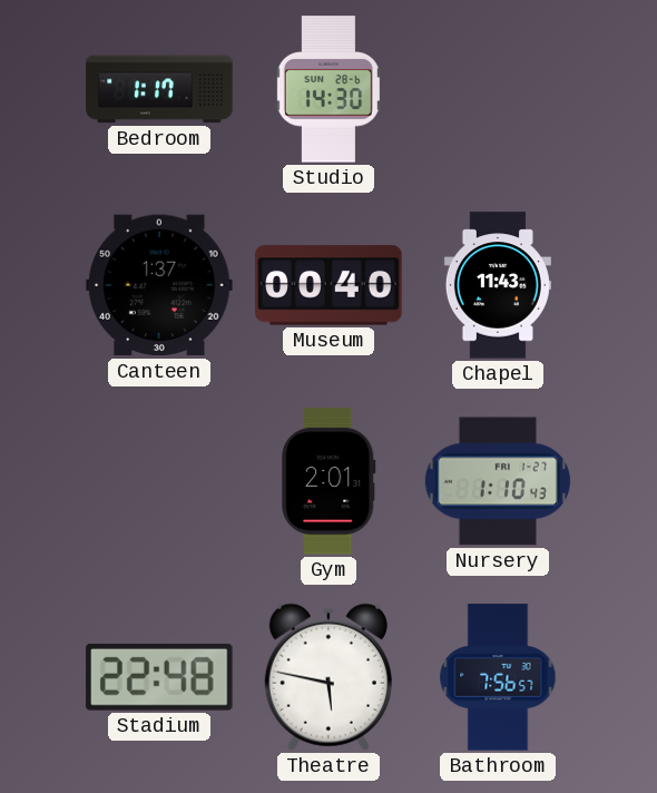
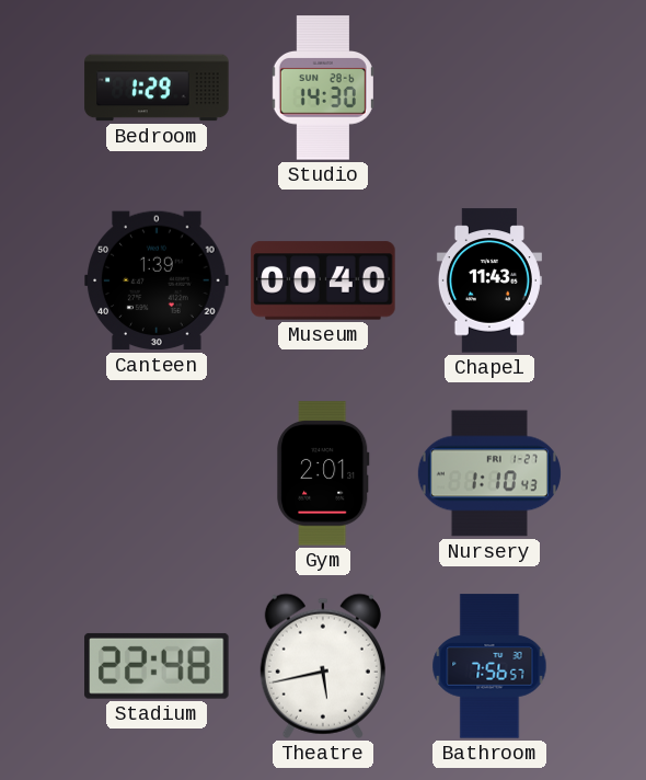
Bedroom: 1:17 -> 1:29
Canteen: 1:37 -> 1:39
Theatre: 5:47 -> 5:43
